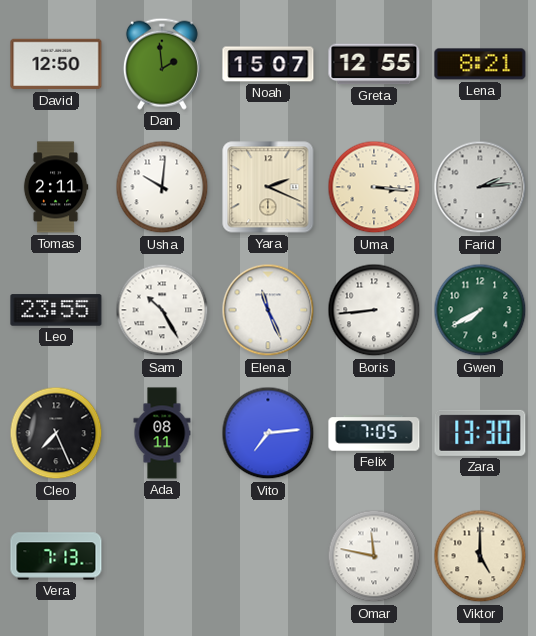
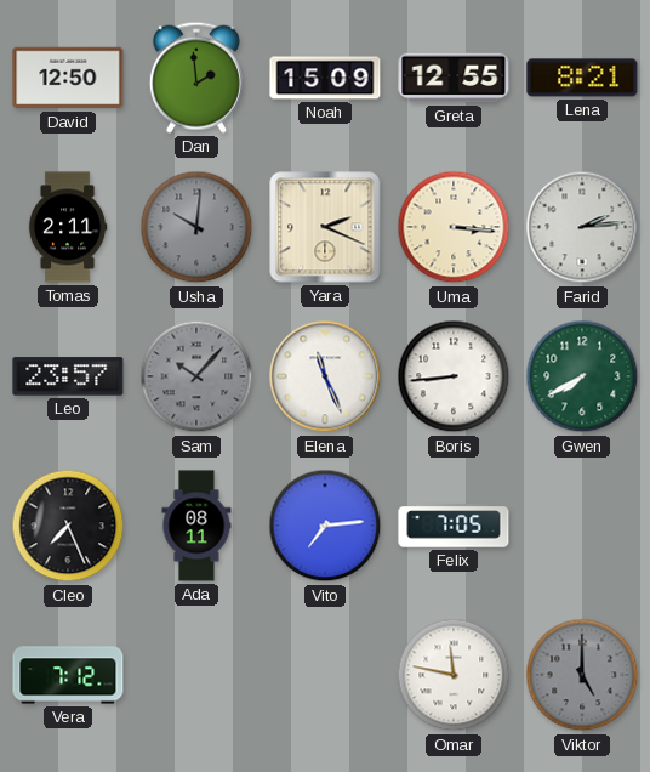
Noah: 15:07 -> 15:09
Usha dial: white -> grey
Leo: 23:55 -> 23:57
Sam: 10:25 -> 10:07
Sam dial: white -> grey
Zara: 13:30 -> none
Vera: 7:13 -> 7:12
Viktor dial: cream -> grey
